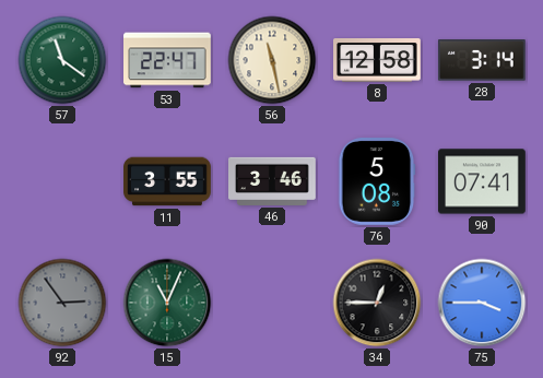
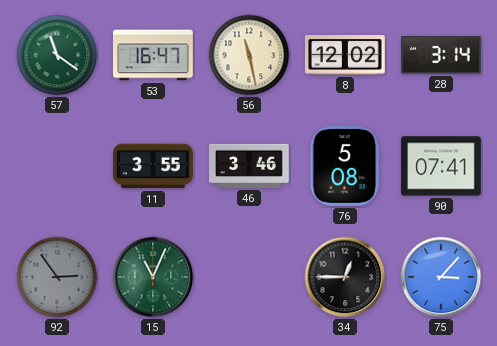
53: 22:47 -> 16:47
8: 12:58 -> 12:02
75: 3:45 -> 3:07
